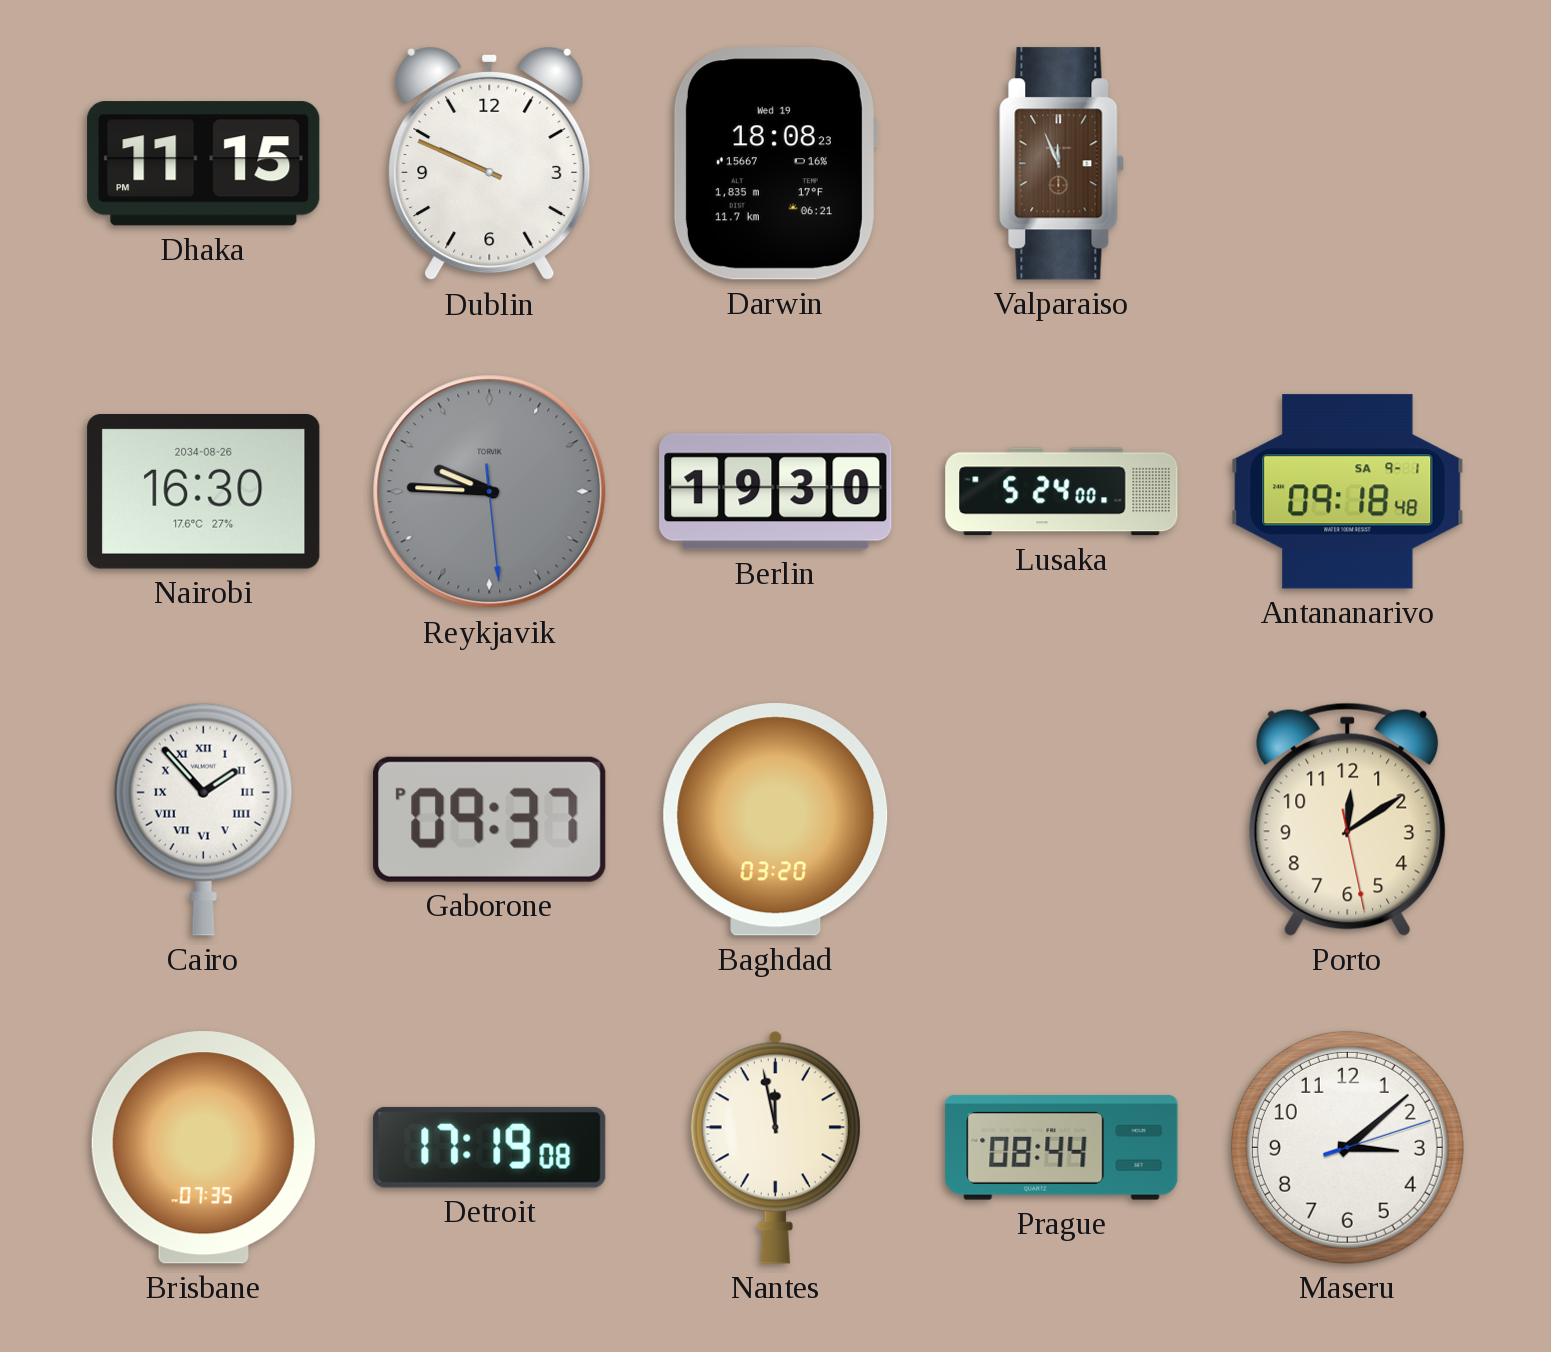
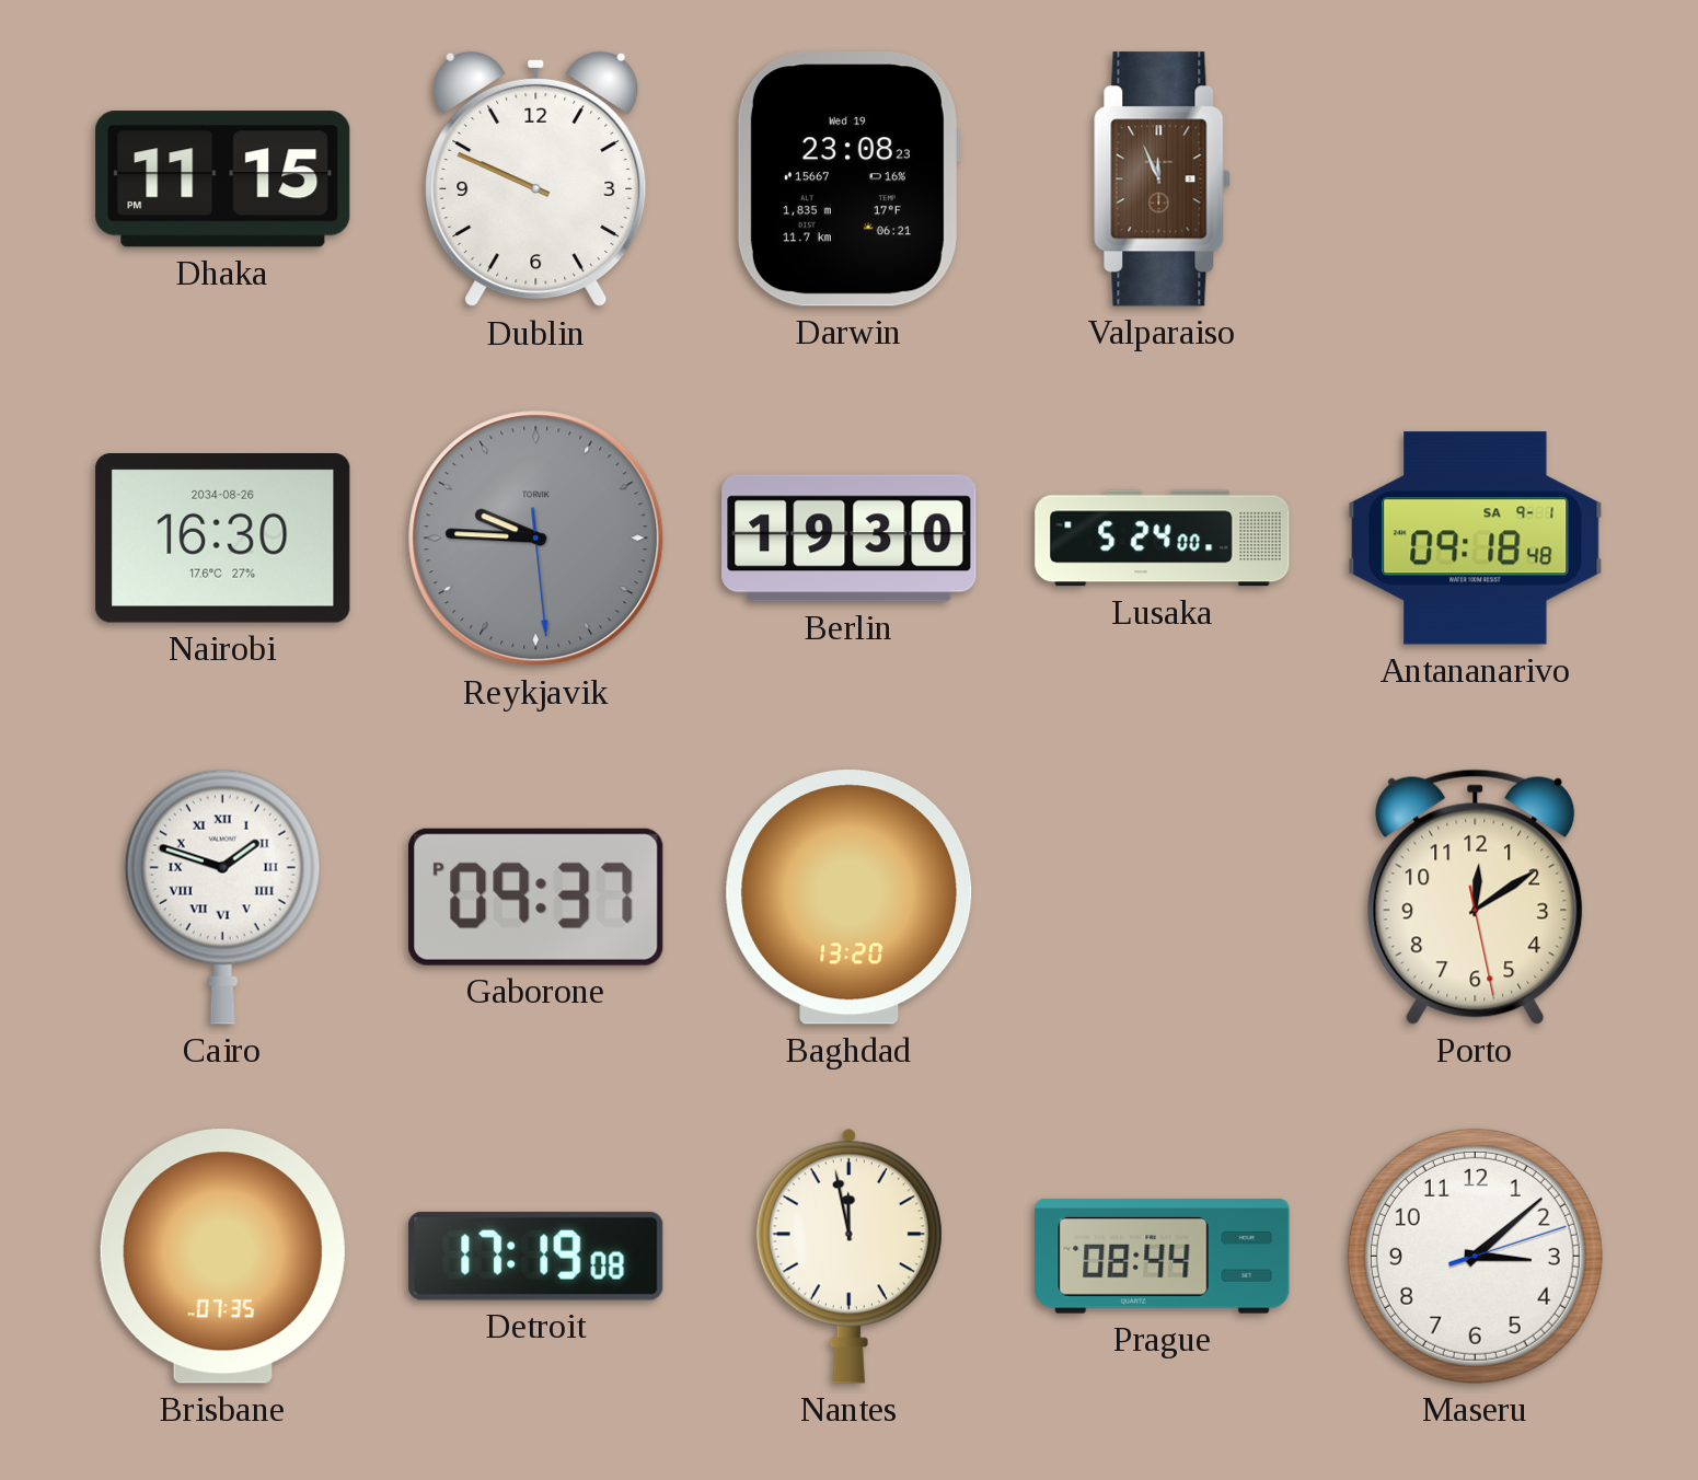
Darwin: 18:08 -> 23:08
Cairo: 1:53 -> 1:48
Baghdad: 03:20 -> 13:20
